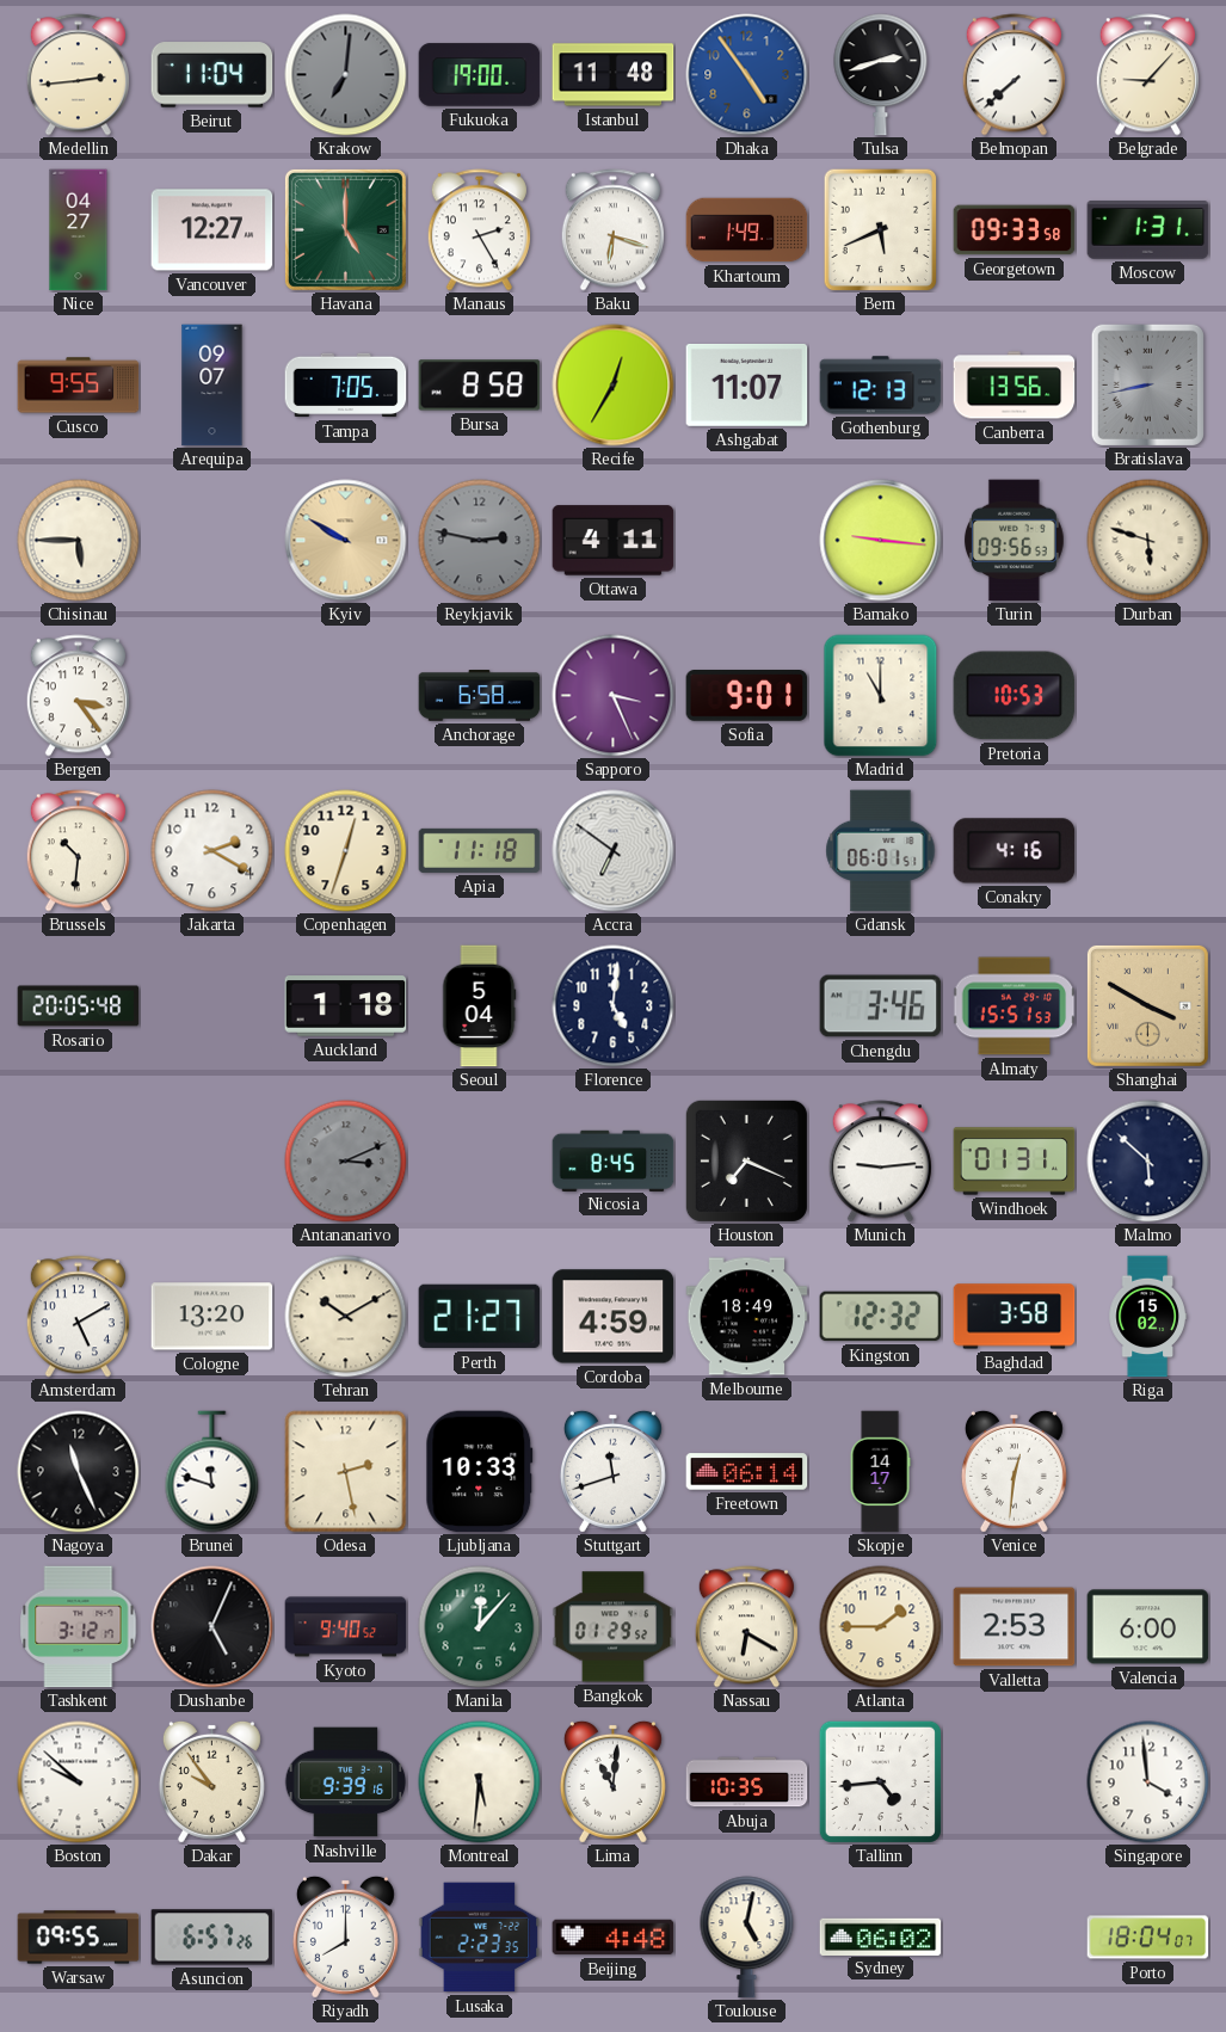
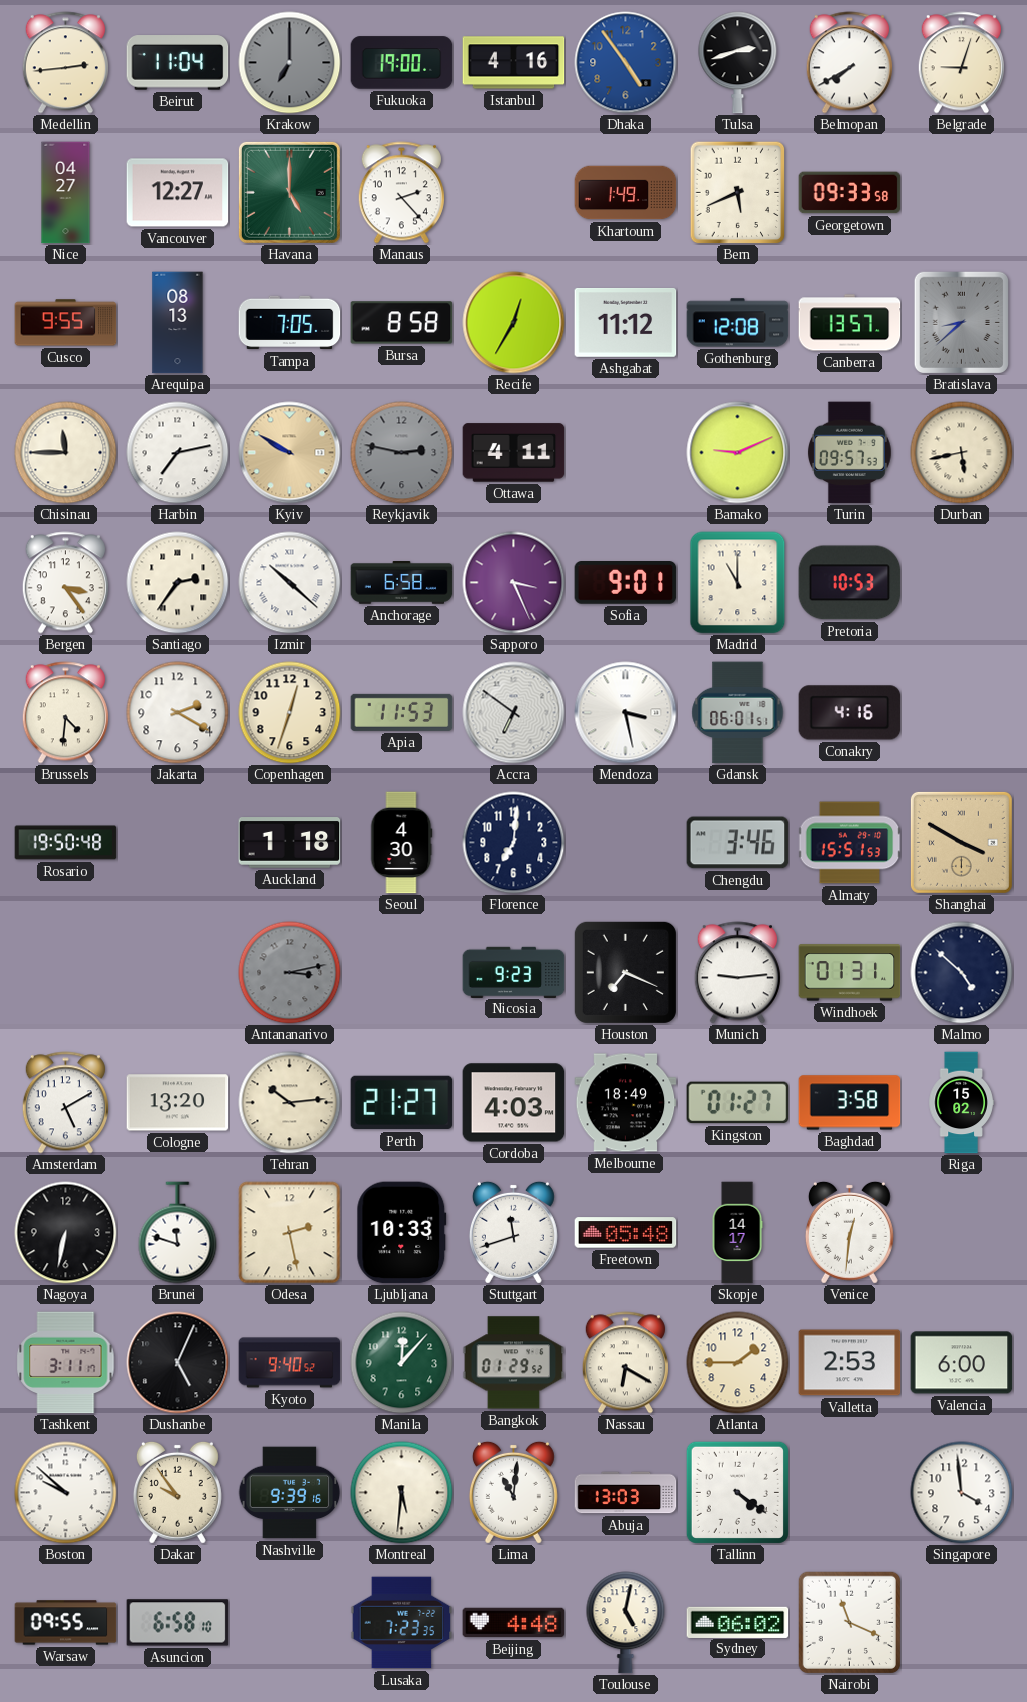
Krakow: 7:01 -> 7:00
Istanbul: 11:48 -> 4:16
Belmopan: 7:38 -> 7:40
Belgrade: 9:07 -> 9:03
Manaus: 2:25 -> 2:23
Baku: 6:18 -> none
Moscow: 1:31 -> none
Arequipa: 09:07 -> 08:13
Ashgabat: 11:07 -> 11:12
Gothenburg: 12:13 -> 12:08
Canberra: 13:56 -> 13:57
Bratislava: 8:43 -> 8:38
Chisinau: 5:45 -> 11:45
Harbin: none -> 7:13
Bamako: 9:16 -> 9:11
Turin: 09:56 -> 09:57
Durban: 5:48 -> 5:43
Santiago: none -> 2:36
Izmir: none -> 10:22
Brussels: 10:31 -> 4:31
Apia: 11:18 -> 11:53
Mendoza: none -> 3:28
Rosario: 20:05 -> 19:50
Seoul: 5:04 -> 4:30
Florence: 5:01 -> 7:01
Antananarivo: 3:11 -> 3:13
Nicosia: 8:45 -> 9:23
Malmo: 5:52 -> 4:52
Tehran: 10:10 -> 10:14
Cordoba: 4:59 -> 4:03
Kingston: 12:32 -> 01:27
Nagoya: 11:26 -> 6:32
Freetown: 06:14 -> 05:48
Tashkent: 3:12 -> 3:11
Abuja: 10:35 -> 13:03
Tallinn: 4:44 -> 4:21
Asuncion: 6:57 -> 6:58
Riyadh: 8:00 -> none
Lusaka: 2:23 -> 7:23
Nairobi: none -> 11:19
Porto: 18:04 -> none
